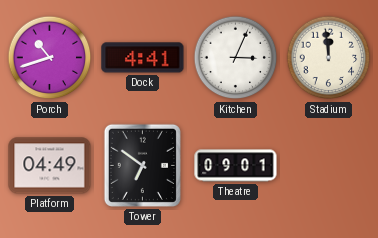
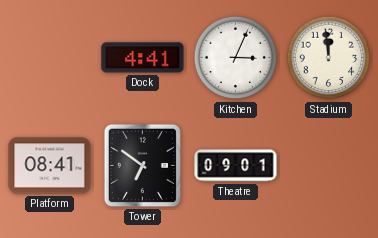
Porch: 10:42 -> none
Platform: 04:49 -> 08:41
